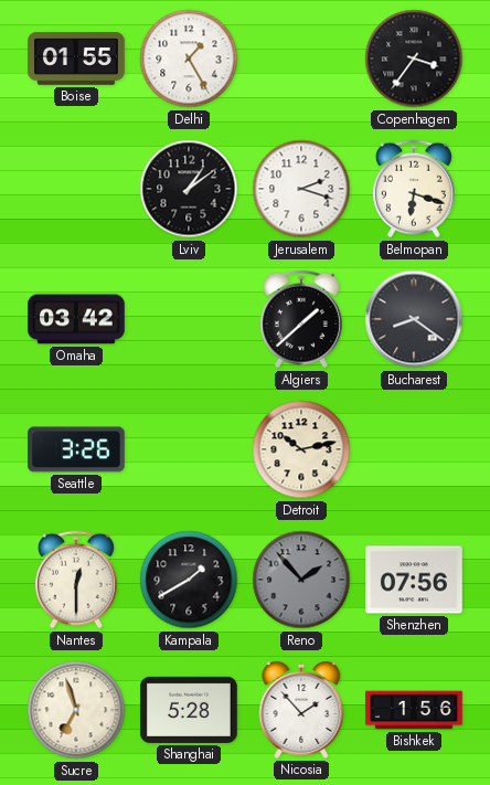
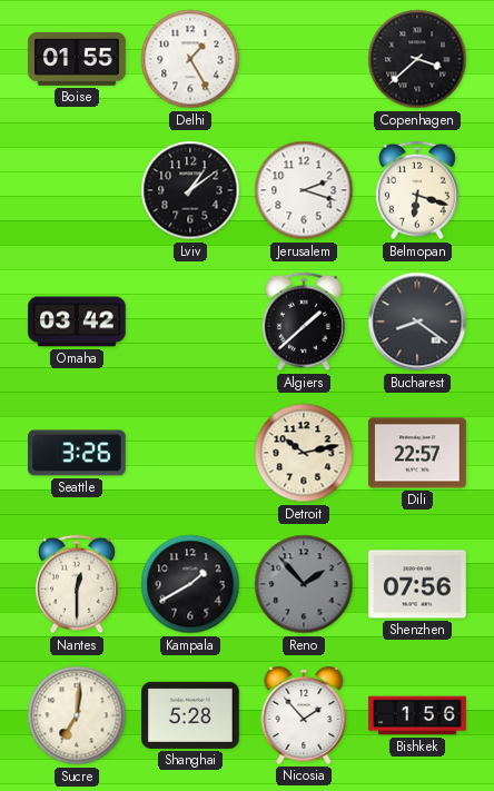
Copenhagen: 3:36 -> 3:38
Dili: none -> 22:57
Sucre: 6:57 -> 7:01
